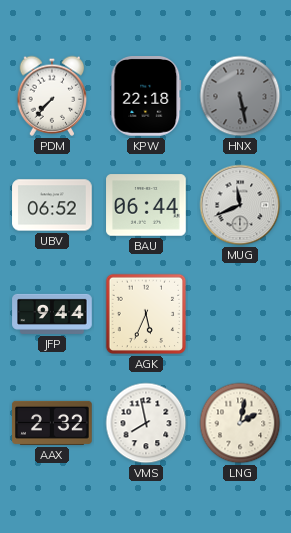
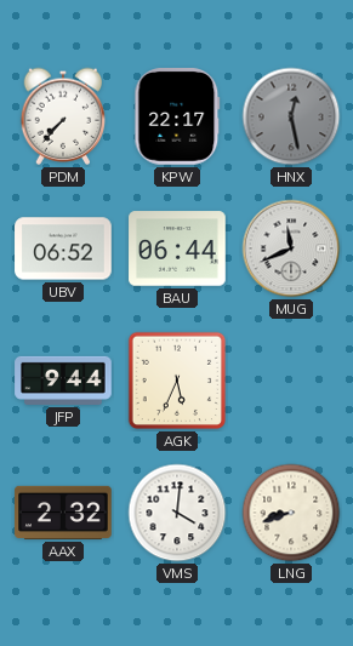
KPW: 22:18 -> 22:17
HNX: 5:28 -> 12:28
VMS: 7:58 -> 4:01
LNG: 2:02 -> 8:42
